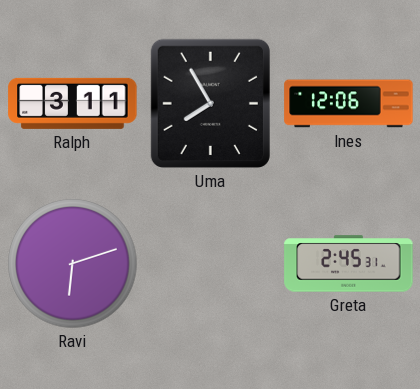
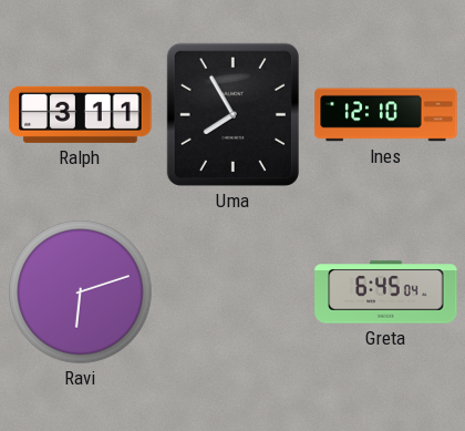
Ines: 12:06 -> 12:10
Greta: 2:45 -> 6:45
